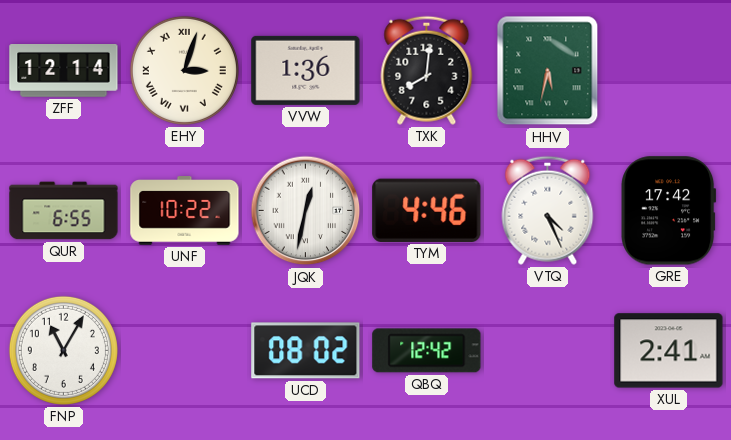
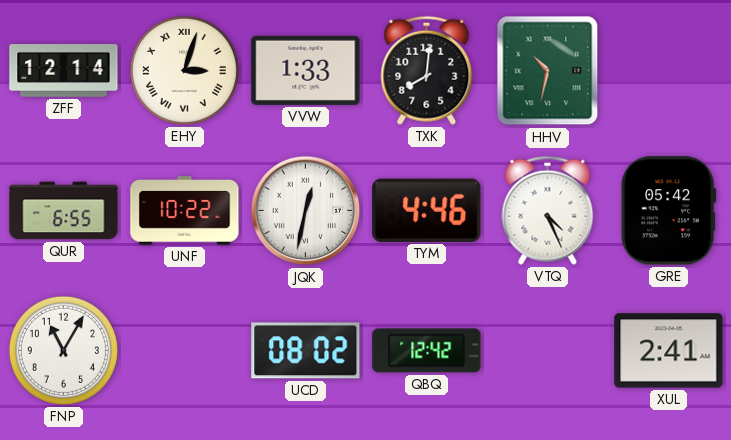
VVW: 1:36 -> 1:33
HHV: 5:32 -> 10:32
GRE: 17:42 -> 05:42
